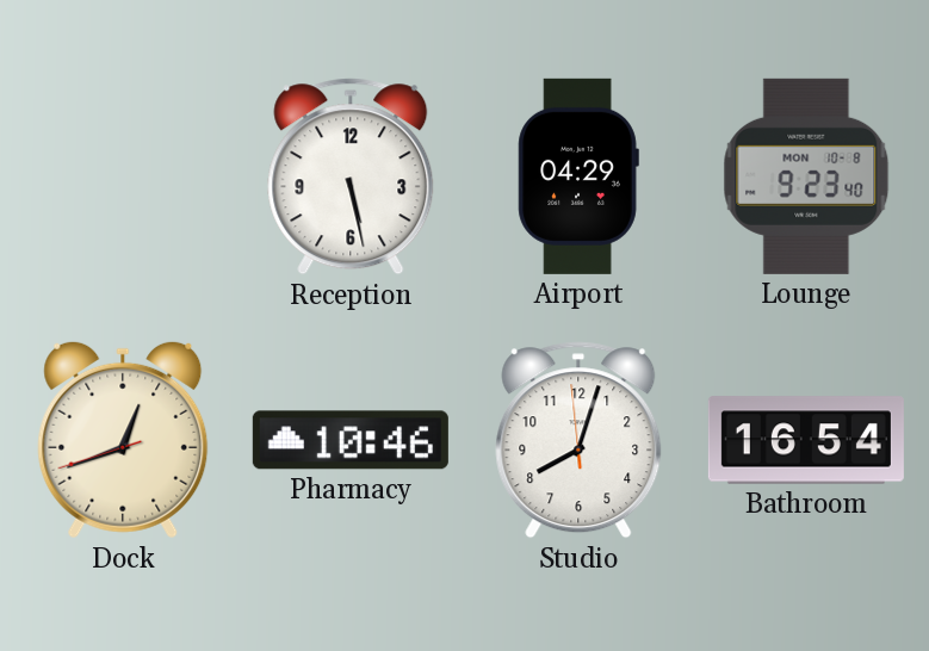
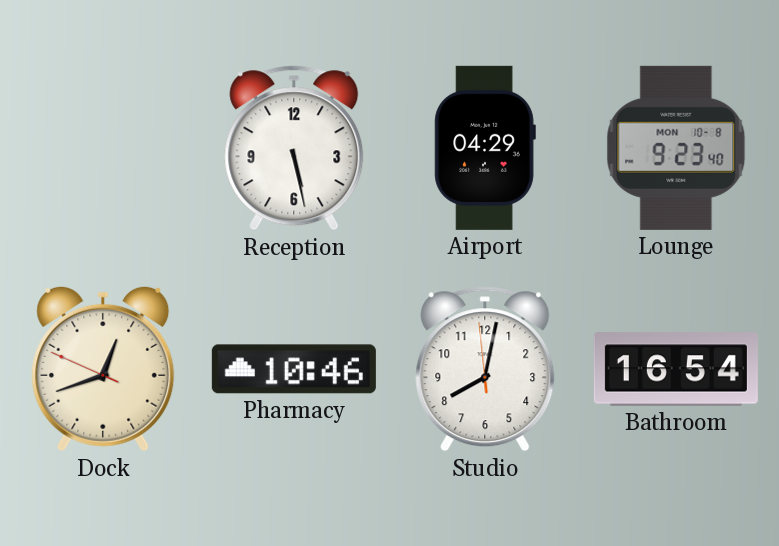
Dock: 12:41:42 -> 12:41:49
Studio: 8:02 -> 8:01
